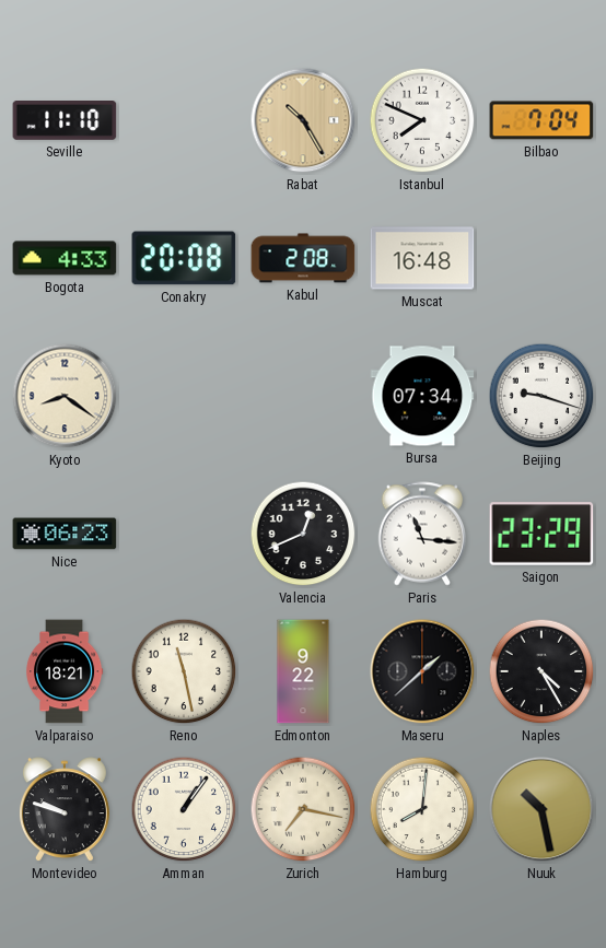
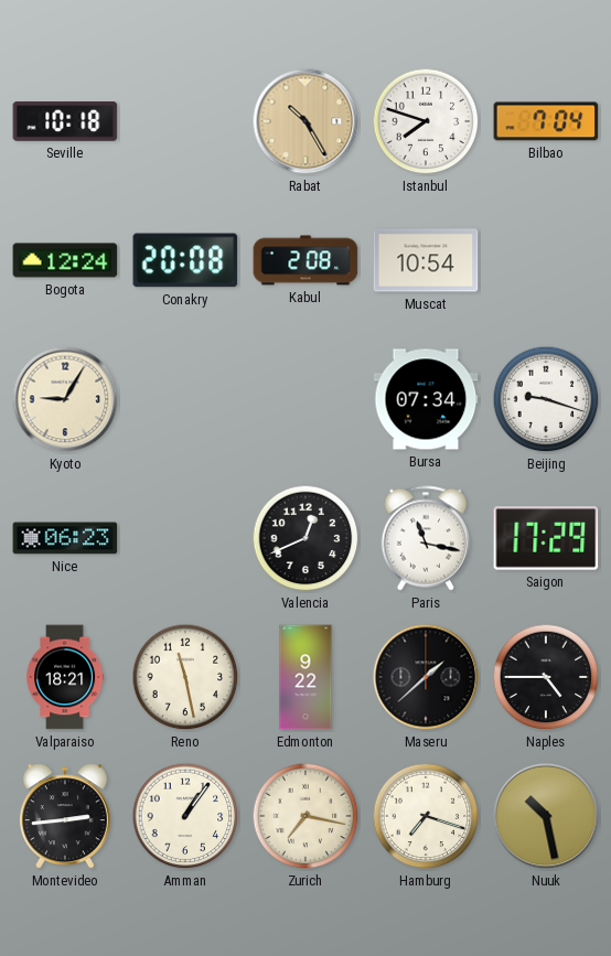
Seville: 11:10 -> 10:18
Istanbul: 7:49 -> 7:48
Bogota: 4:33 -> 12:24
Muscat: 16:48 -> 10:54
Kyoto: 8:21 -> 9:05
Paris: 11:16 -> 11:17
Saigon: 23:29 -> 17:29
Naples: 4:25 -> 4:45
Montevideo: 9:48 -> 2:44
Hamburg: 8:01 -> 7:18
